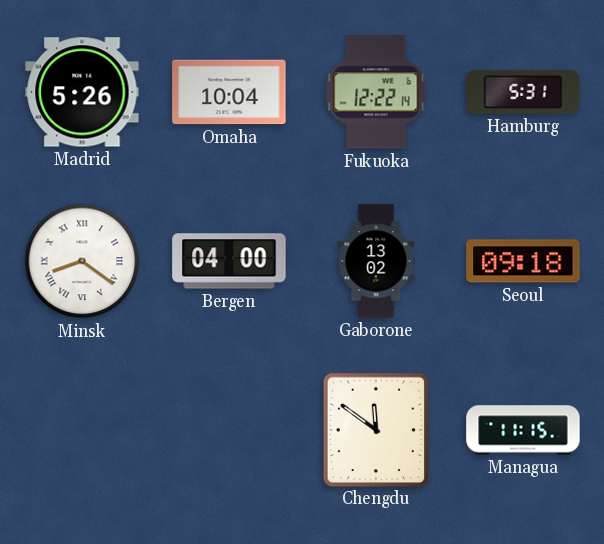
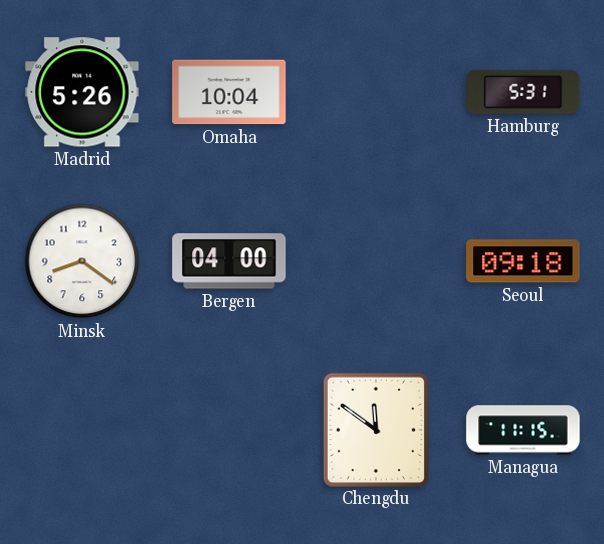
Fukuoka: 12:22 -> none
Minsk numerals: Roman -> Arabic
Gaborone: 13:02 -> none
